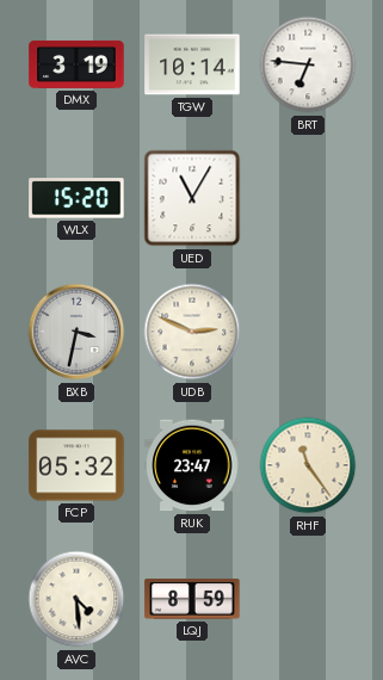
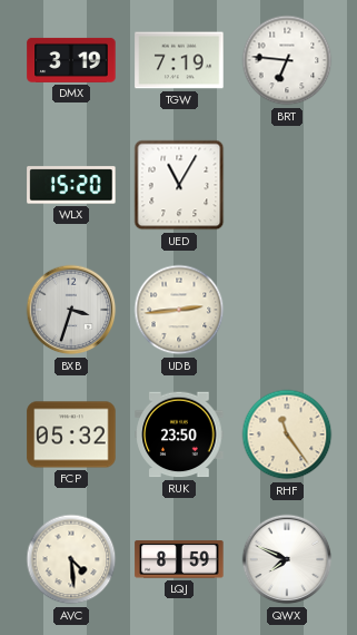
TGW: 10:14 -> 7:19
BXB: 3:32 -> 3:33
UDB: 2:49 -> 2:44
RUK: 23:47 -> 23:50
QWX: none -> 7:49
